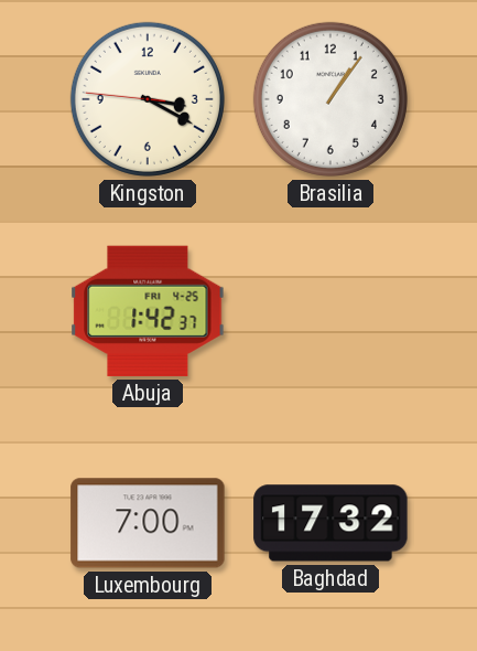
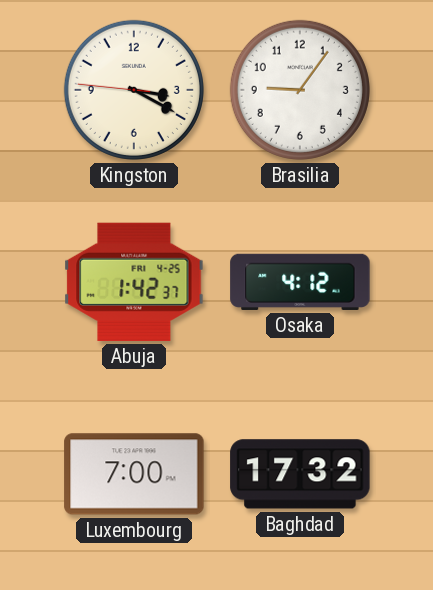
Brasilia: 1:06 -> 9:06
Osaka: none -> 4:12
